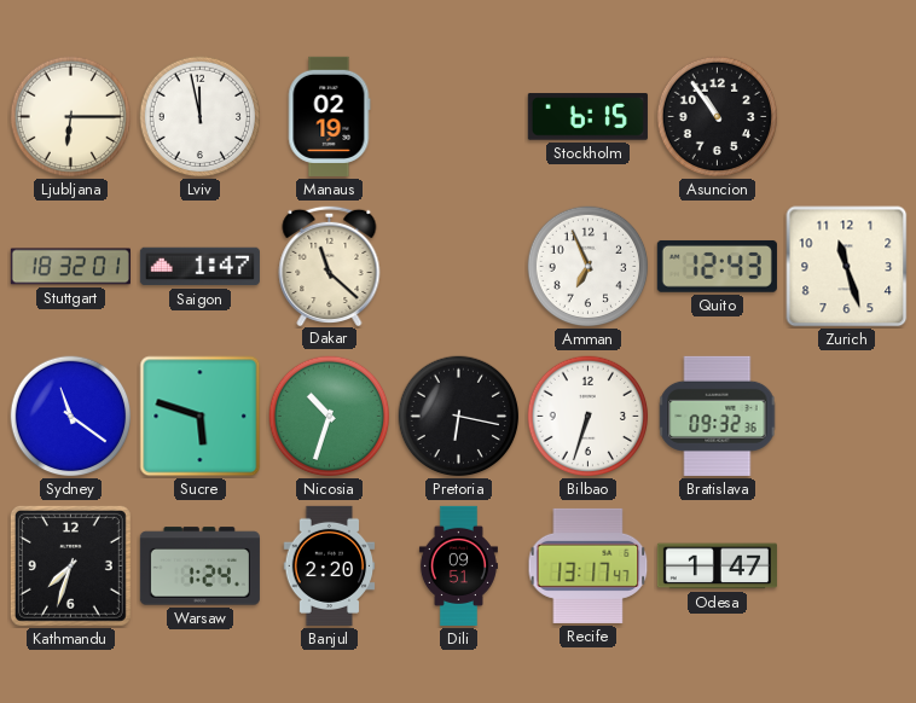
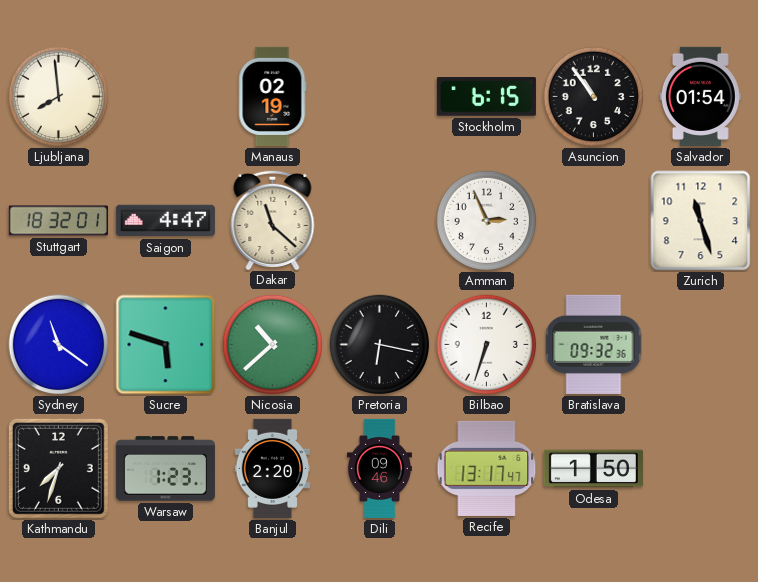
Ljubljana: 6:15 -> 7:59
Lviv: 11:58 -> none
Salvador: none -> 01:54
Saigon: 1:47 -> 4:47
Amman: 6:56 -> 2:56
Quito: 12:43 -> none
Nicosia: 10:33 -> 10:38
Warsaw: 1:24 -> 1:23
Dili: 09:51 -> 09:46
Odesa: 1:47 -> 1:50
